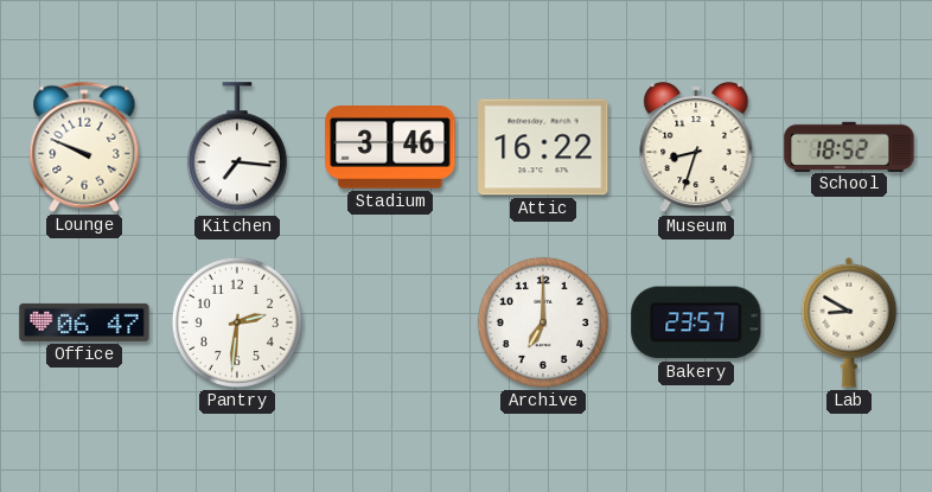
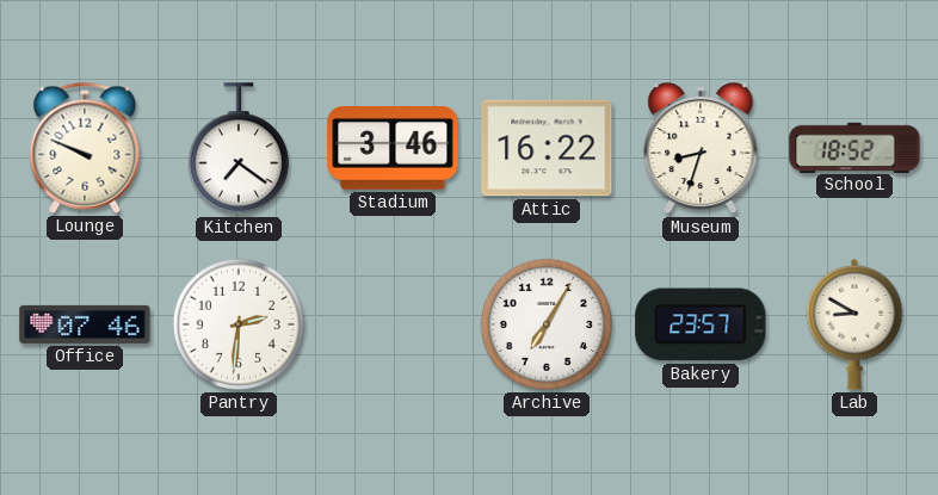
Kitchen: 7:16 -> 7:21
Office: 06:47 -> 07:46
Archive: 7:00 -> 7:05
